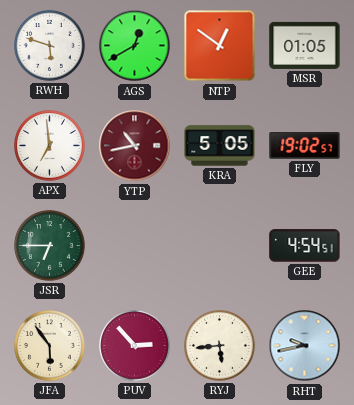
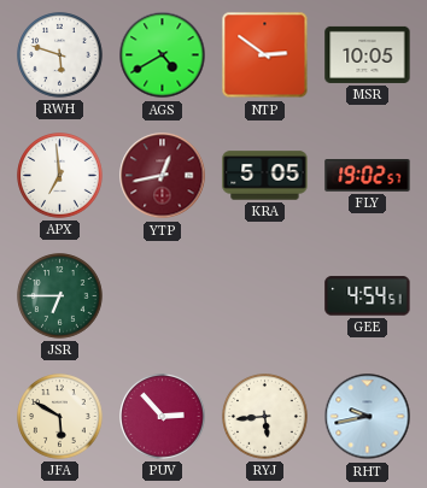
AGS: 12:40 -> 4:40
NTP: 12:51 -> 2:51
MSR: 01:05 -> 10:05
YTP: 10:43 -> 12:43
JFA: 5:54 -> 5:50
